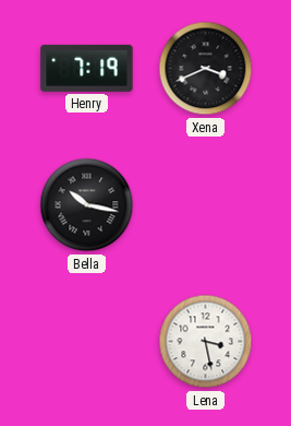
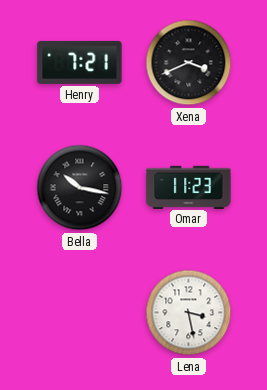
Henry: 7:19 -> 7:21
Omar: none -> 11:23
